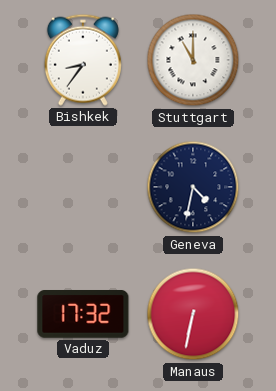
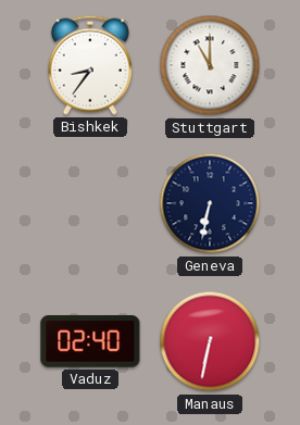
Geneva: 4:32 -> 6:32
Vaduz: 17:32 -> 02:40
